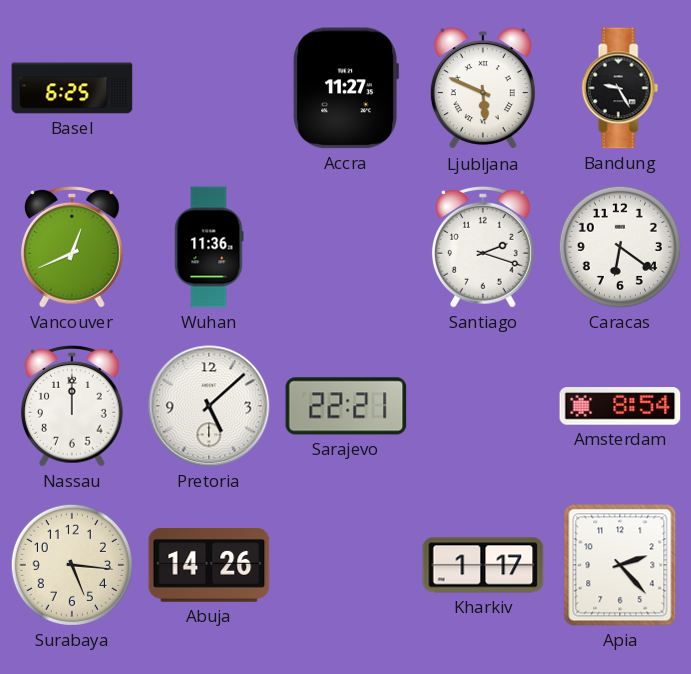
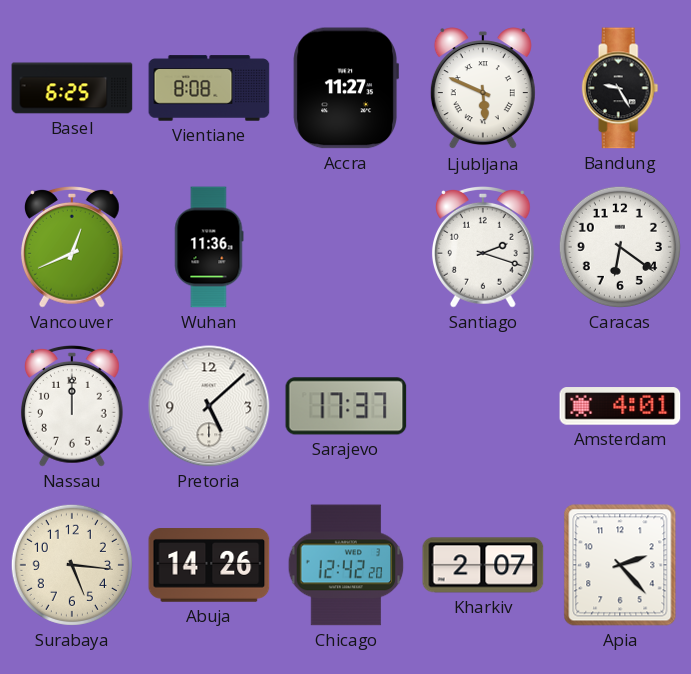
Vientiane: none -> 8:08
Sarajevo: 22:21 -> 17:37
Amsterdam: 8:54 -> 4:01
Chicago: none -> 12:42
Kharkiv: 1:17 -> 2:07
